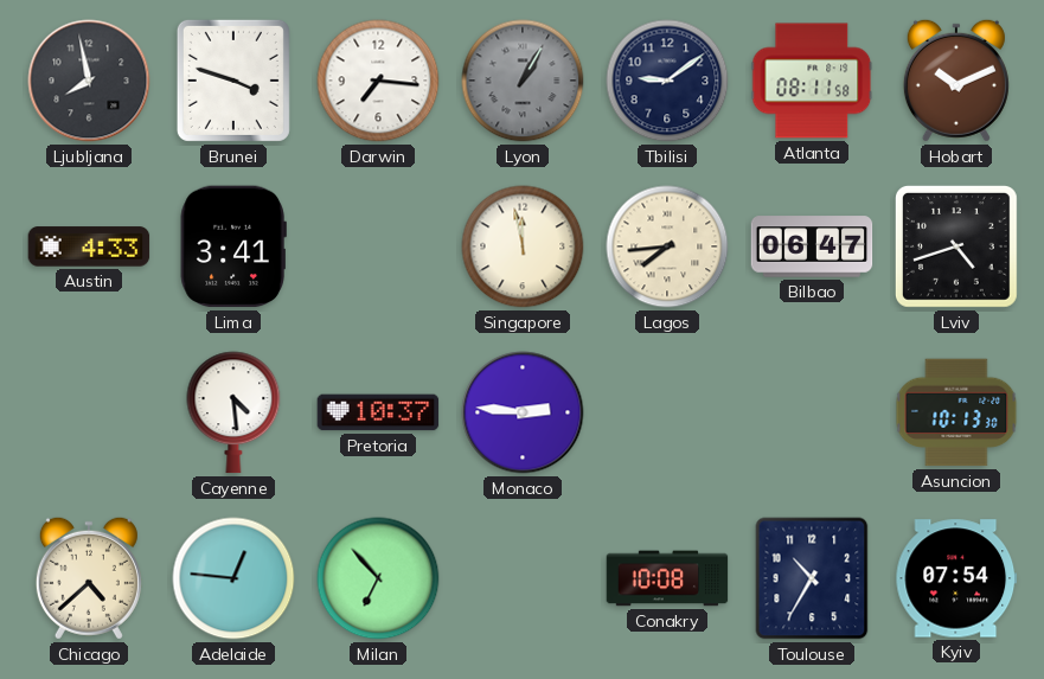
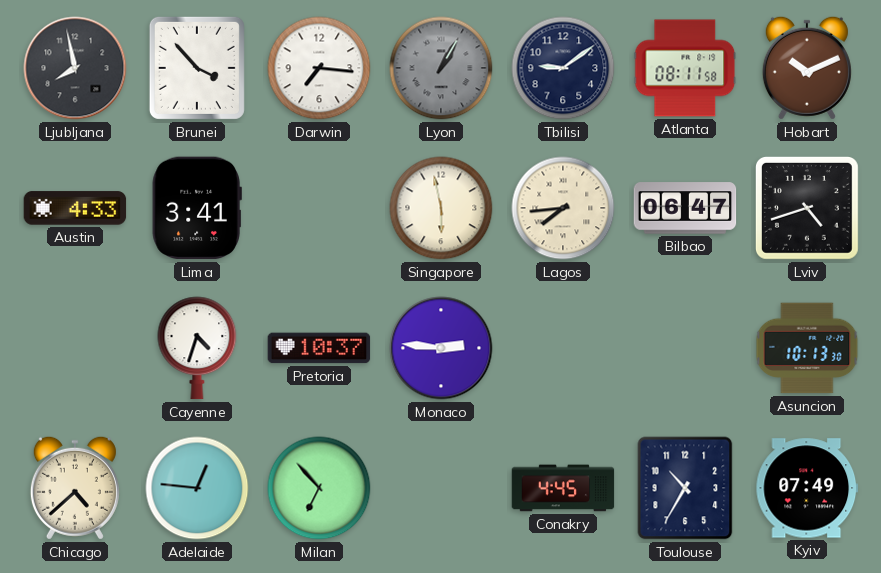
Brunei: 3:48 -> 3:53
Singapore: 11:58 -> 5:58
Cayenne: 4:29 -> 4:33
Conakry: 10:08 -> 4:45
Kyiv: 07:54 -> 07:49
